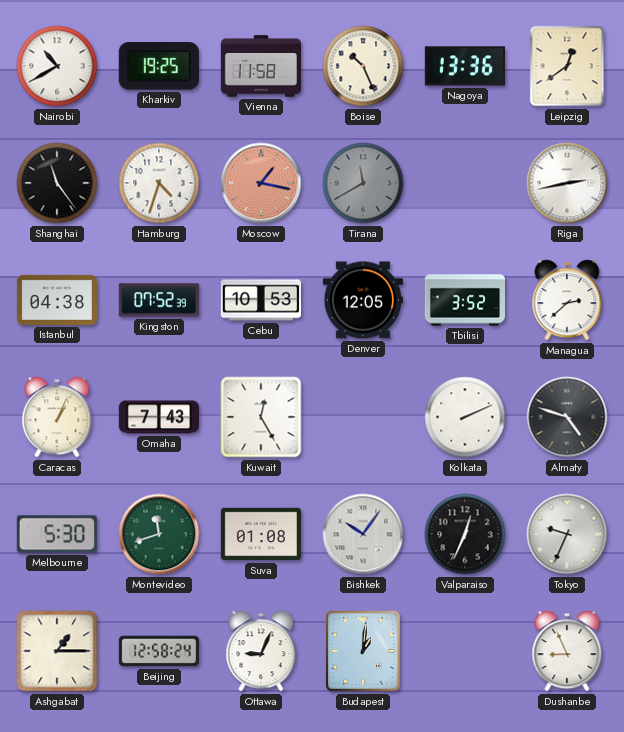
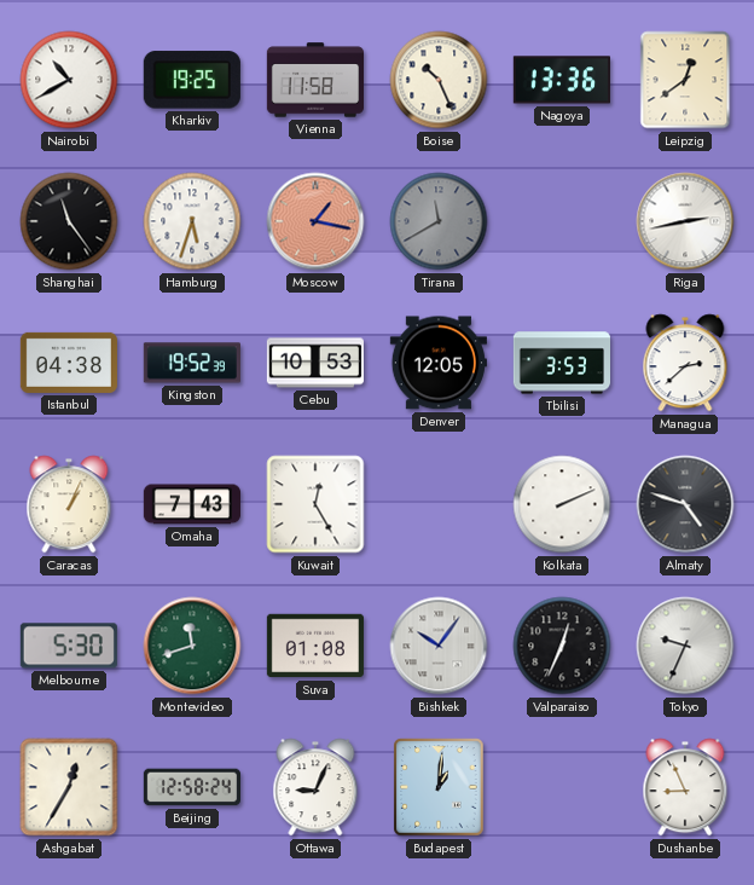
Hamburg: 4:33 -> 5:33
Kingston: 07:52 -> 19:52
Tbilisi: 3:52 -> 3:53
Ashgabat: 1:15 -> 12:35
